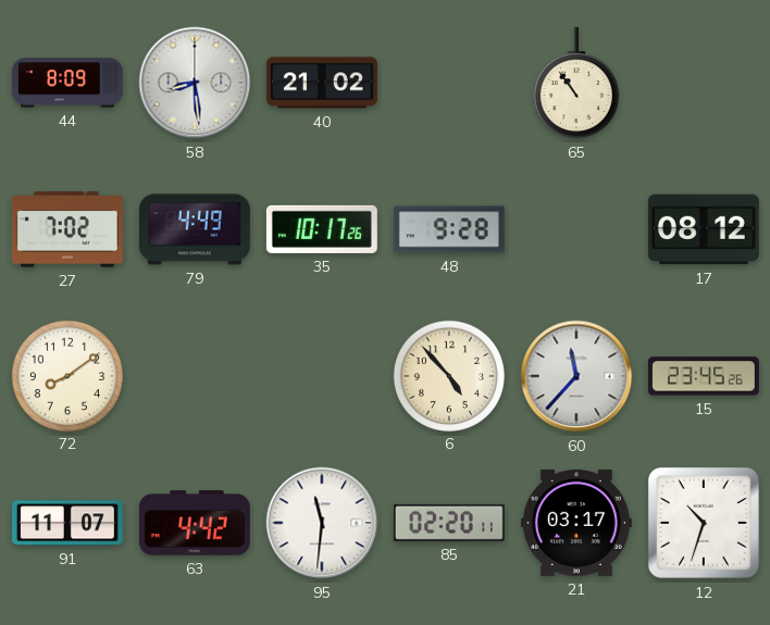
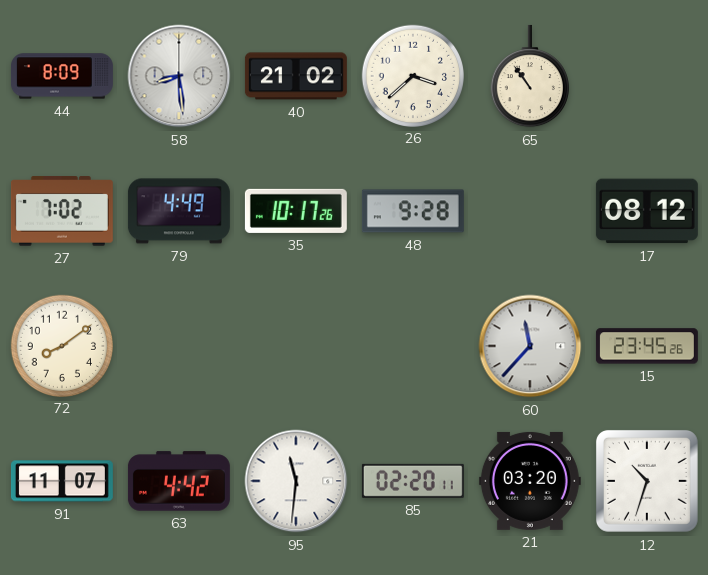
26: none -> 3:38
6: 4:53 -> none
21: 03:17 -> 03:20
